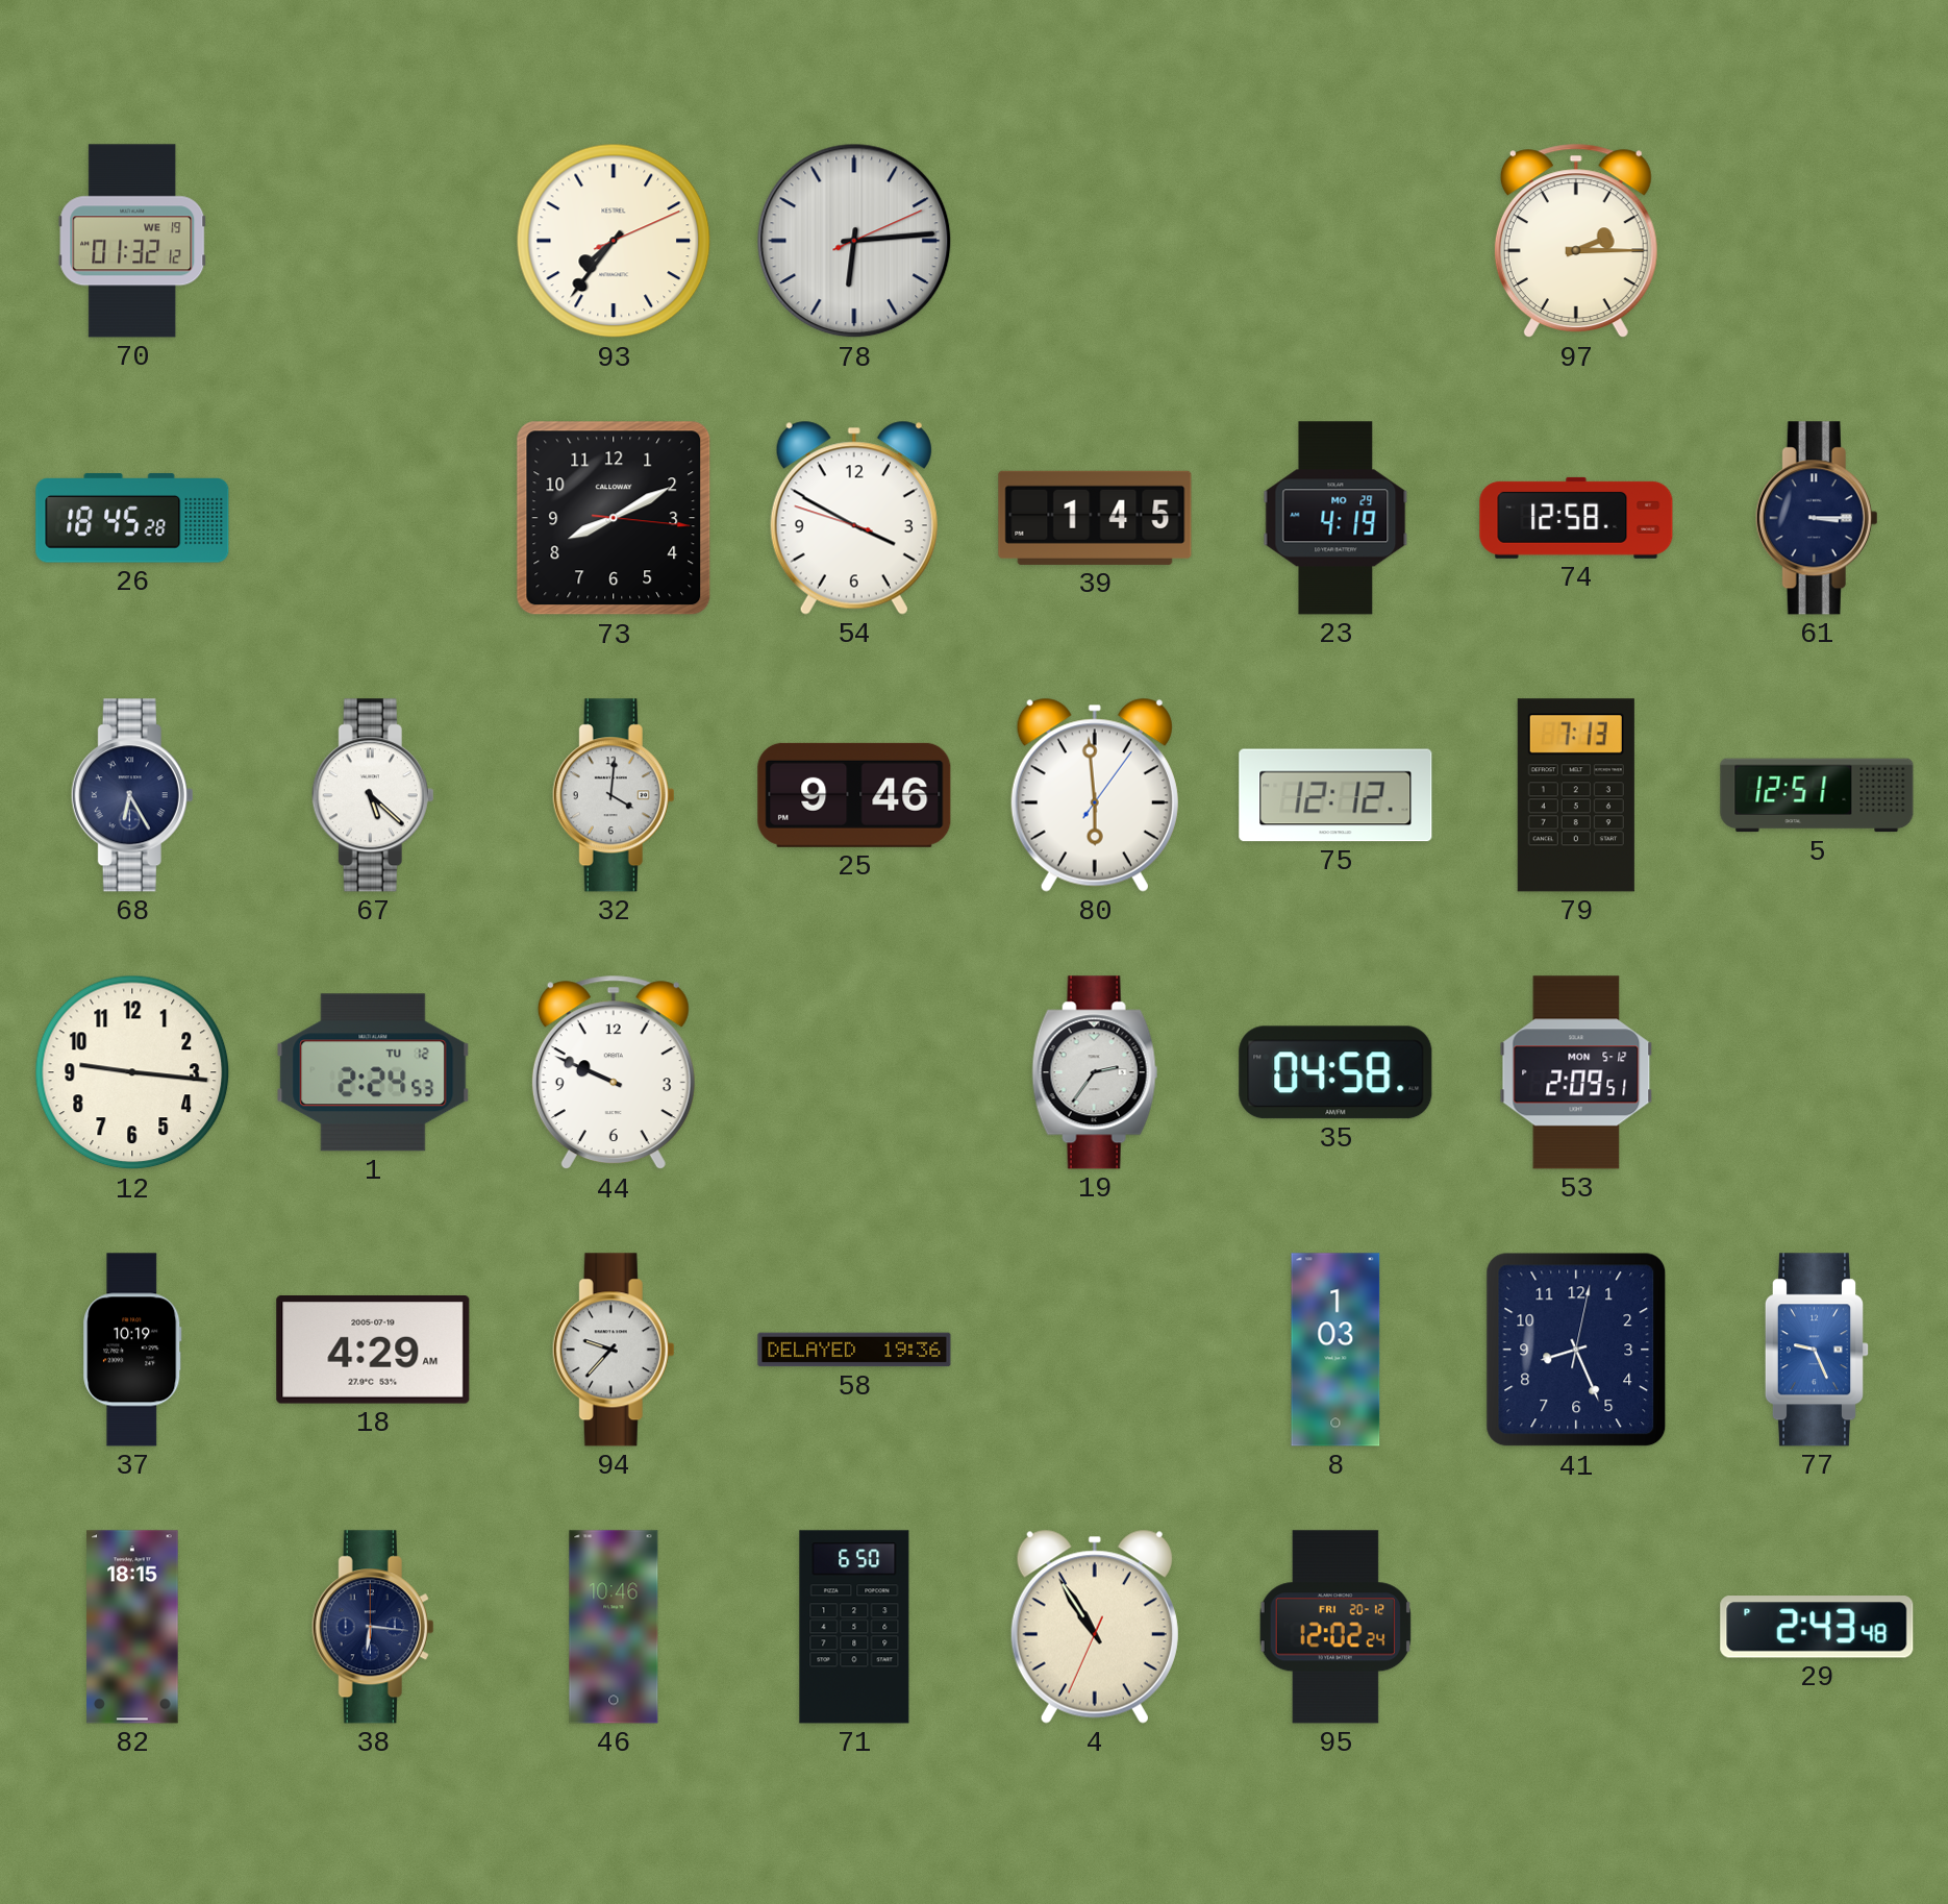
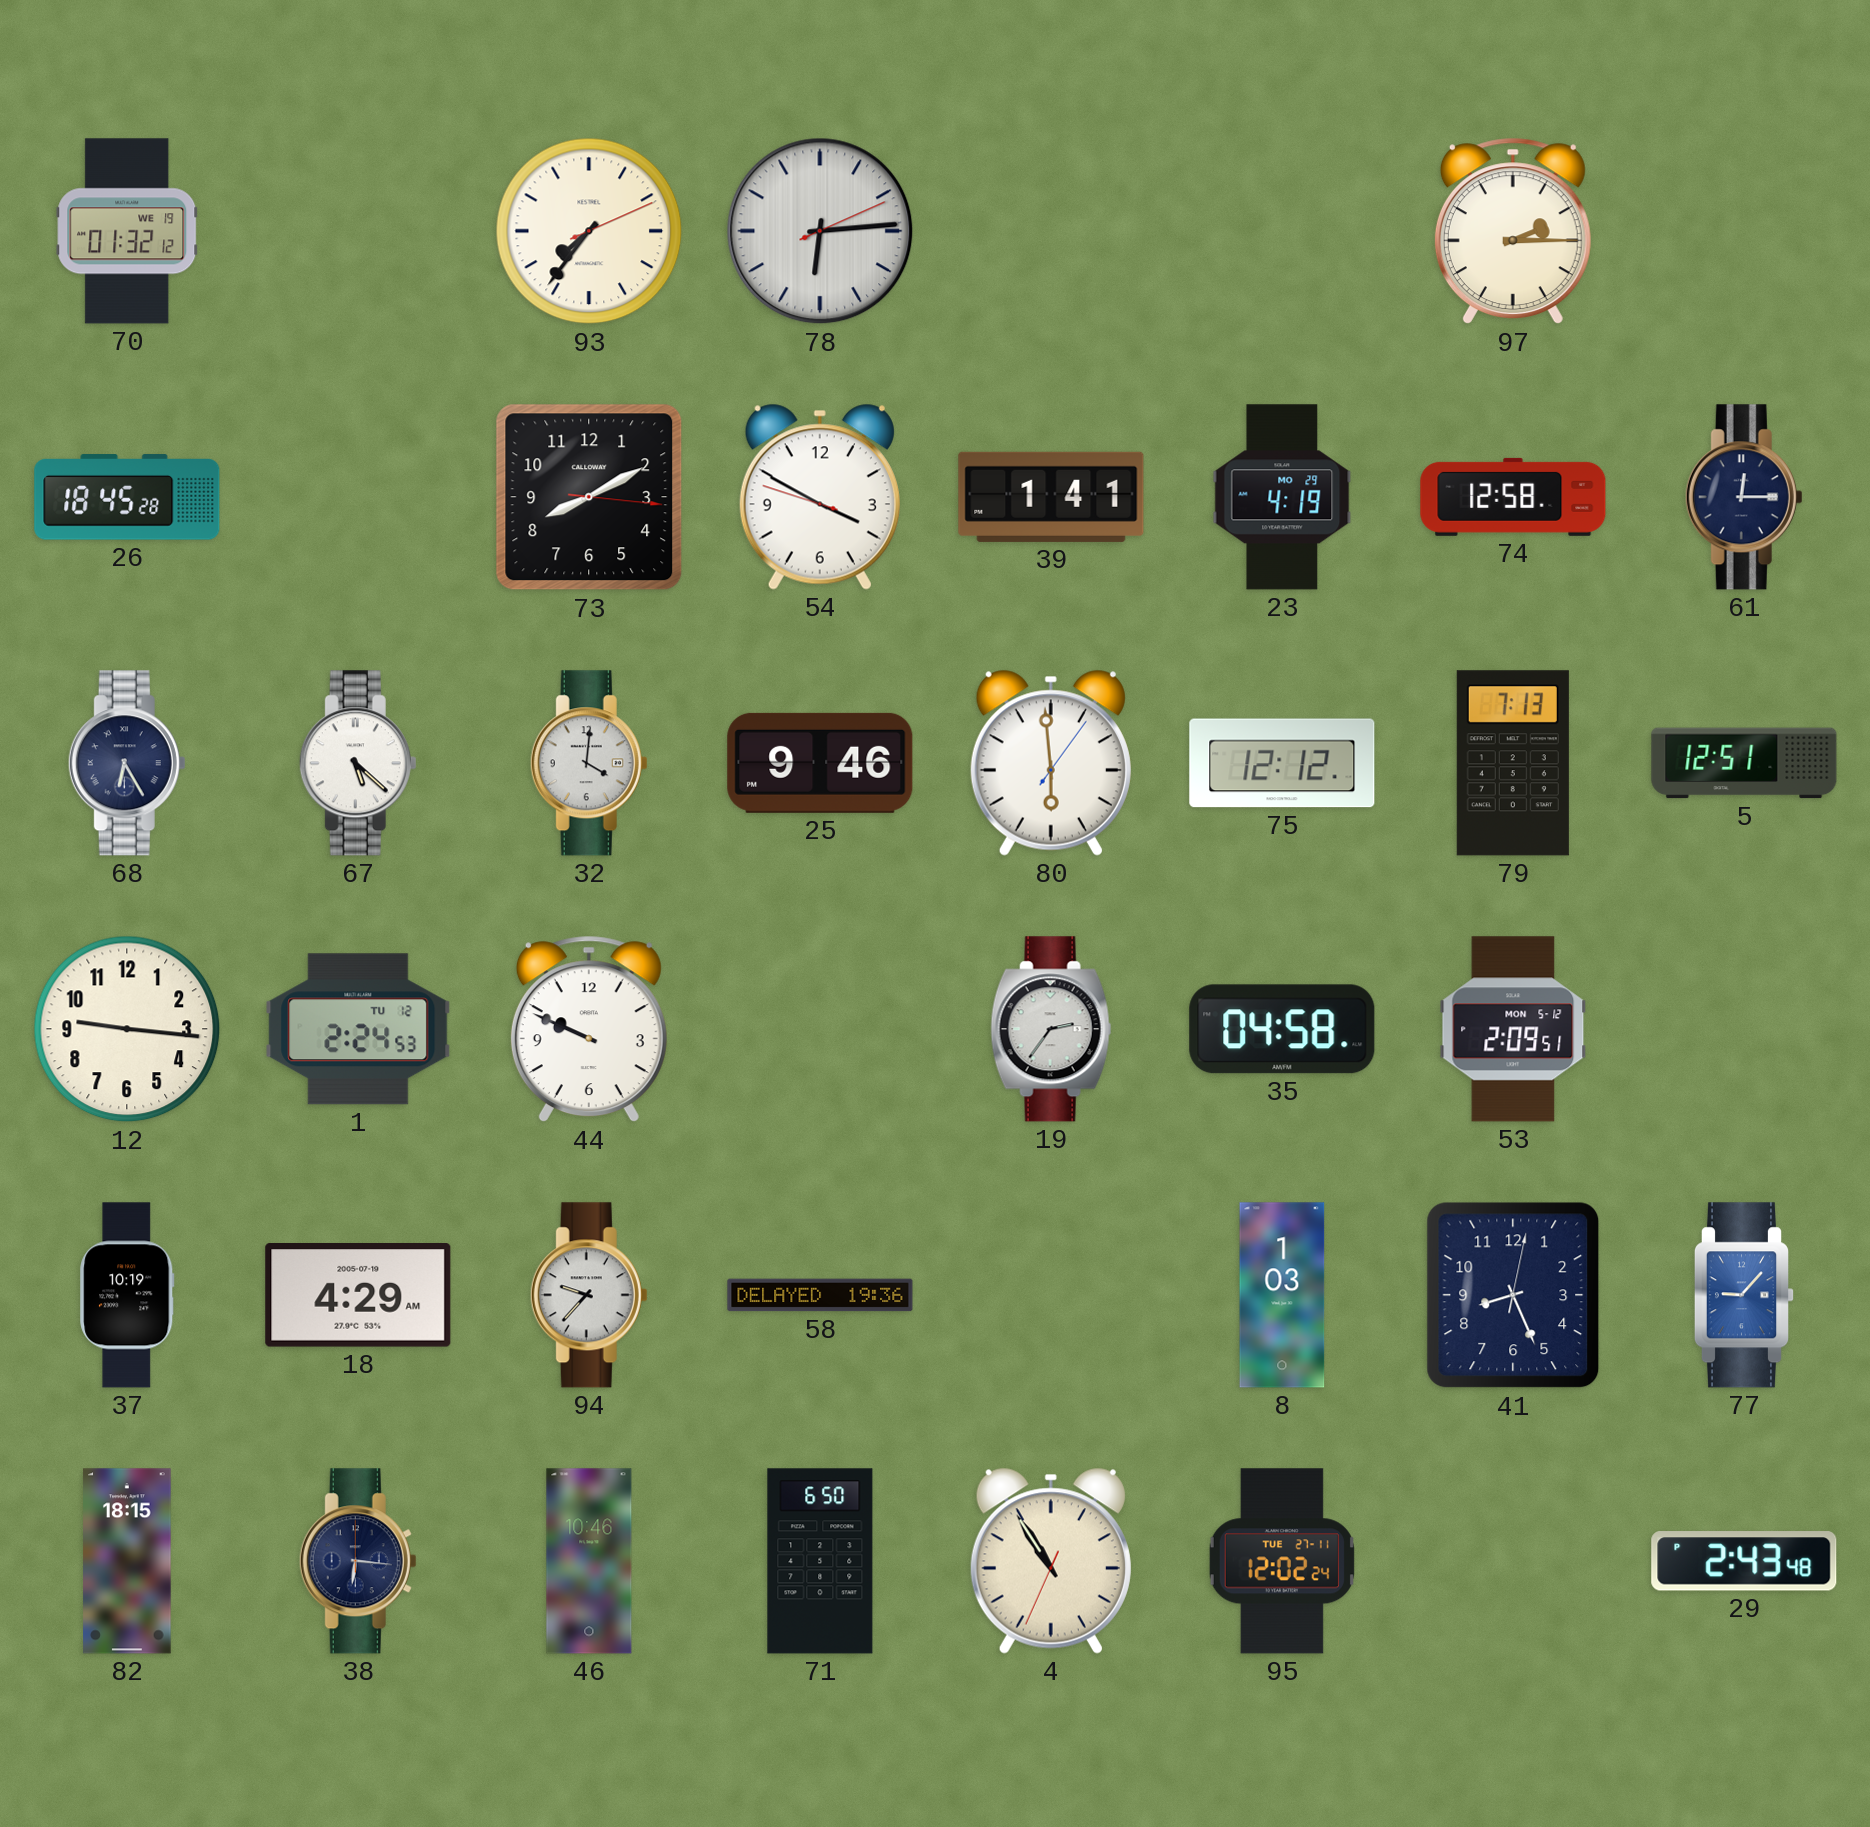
39: 1:45 -> 1:41
61: 3:15 -> 12:15
77: 9:26 -> 9:07
95 date: FRI 20-12 -> TUE 27-11
